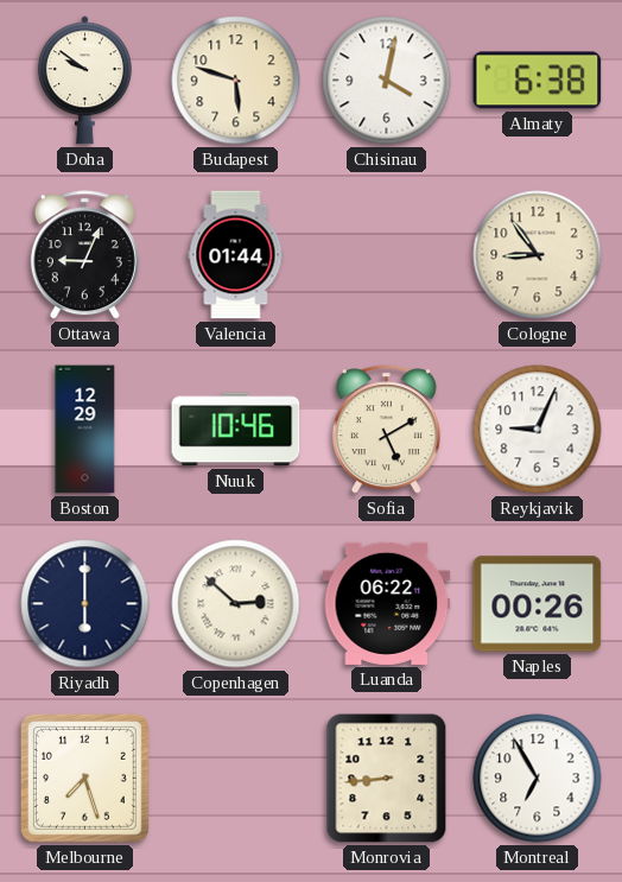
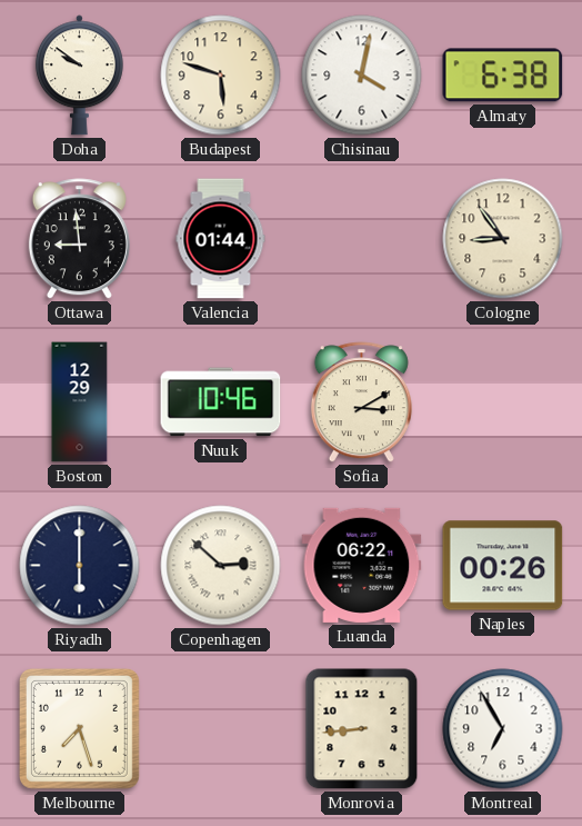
Ottawa: 9:04 -> 8:59
Sofia: 5:10 -> 3:10
Reykjavik: 9:04 -> none
